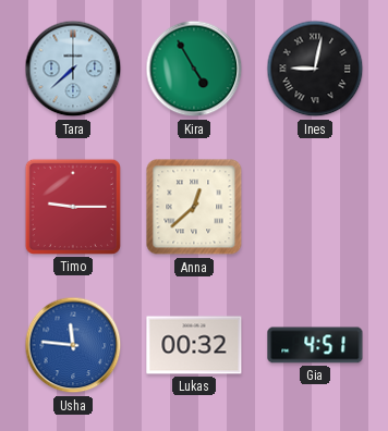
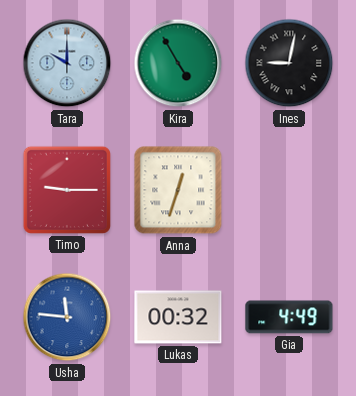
Tara: 7:38 -> 10:00
Anna: 12:38 -> 12:33
Gia: 4:51 -> 4:49
